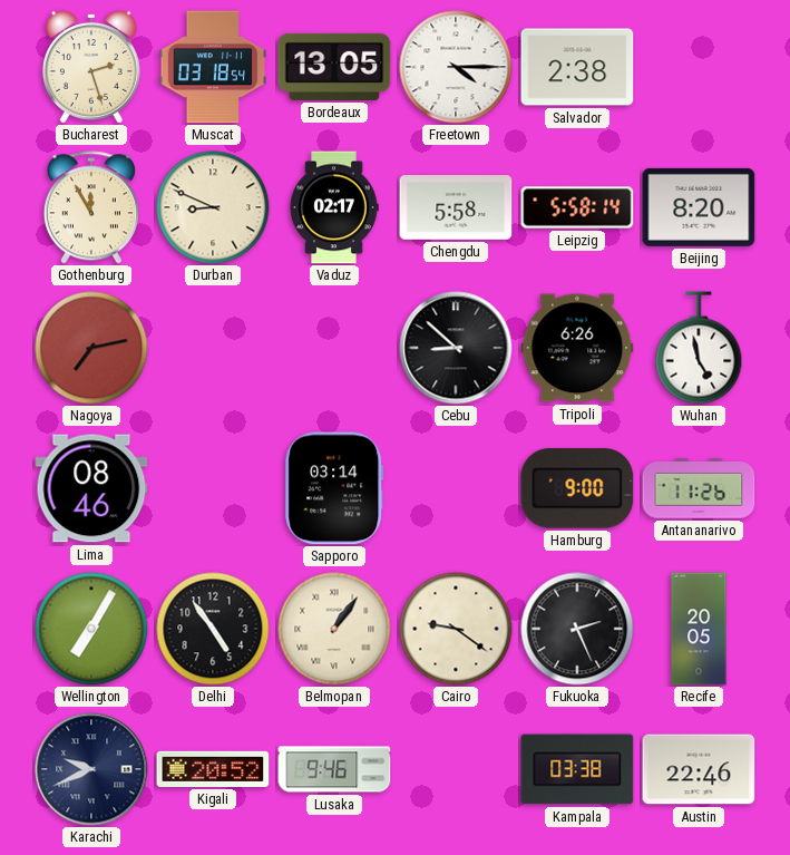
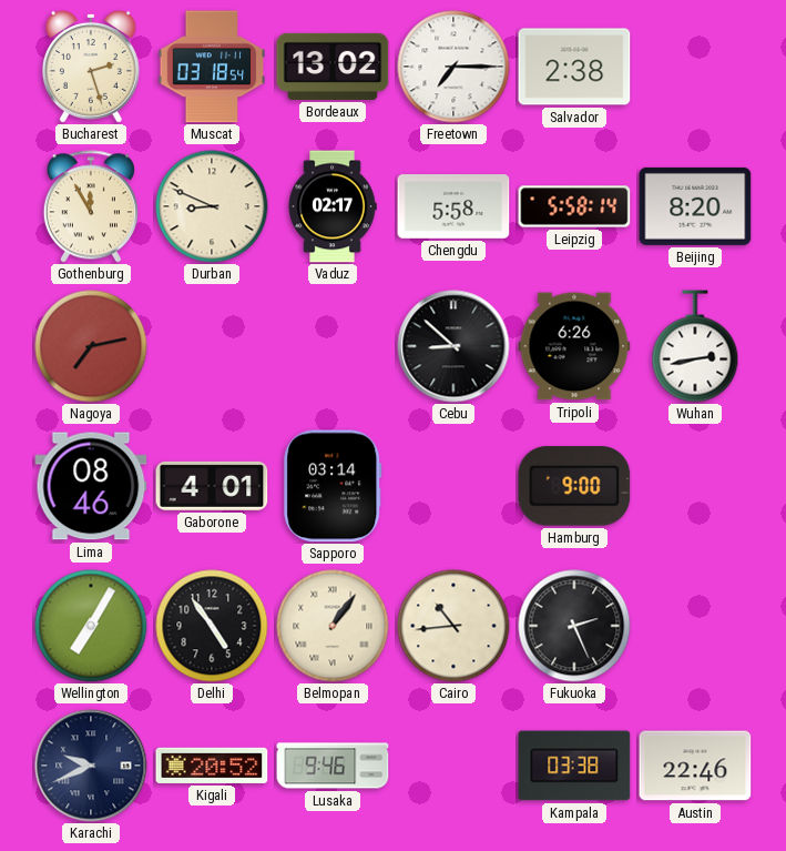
Bordeaux: 13:05 -> 13:02
Freetown: 4:15 -> 7:15
Wuhan: 4:58 -> 2:43
Gaborone: none -> 4:01
Antananarivo: 11:26 -> none
Cairo: 9:21 -> 10:44
Recife: 20:05 -> none
